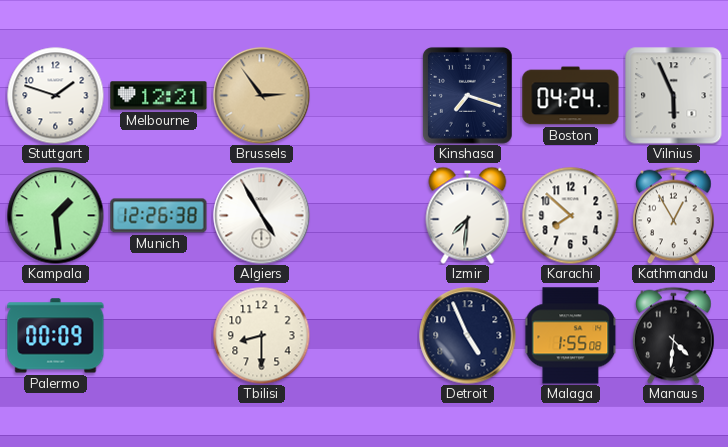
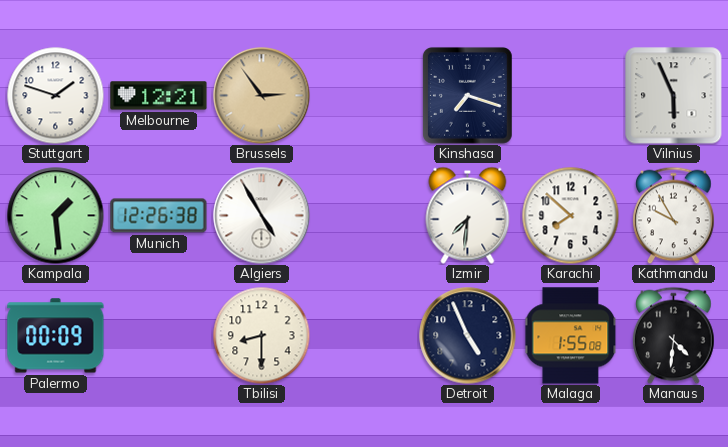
Boston: 04:24 -> none
Kathmandu: 12:55 -> 9:55
